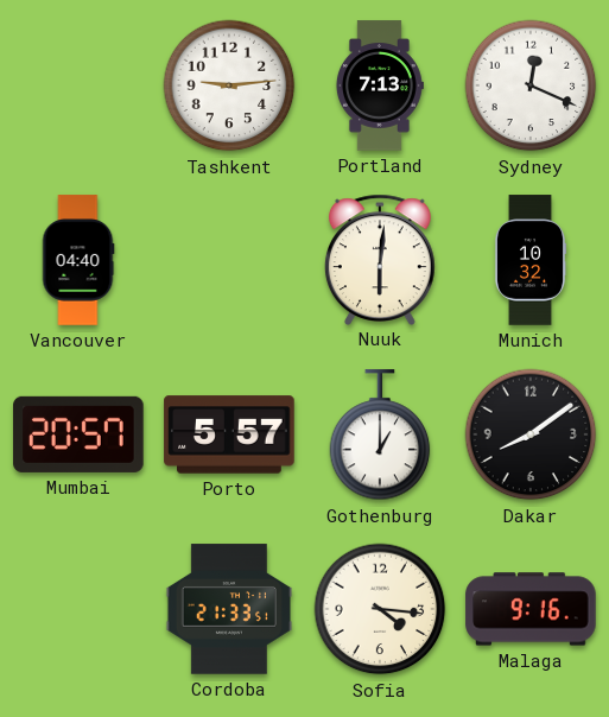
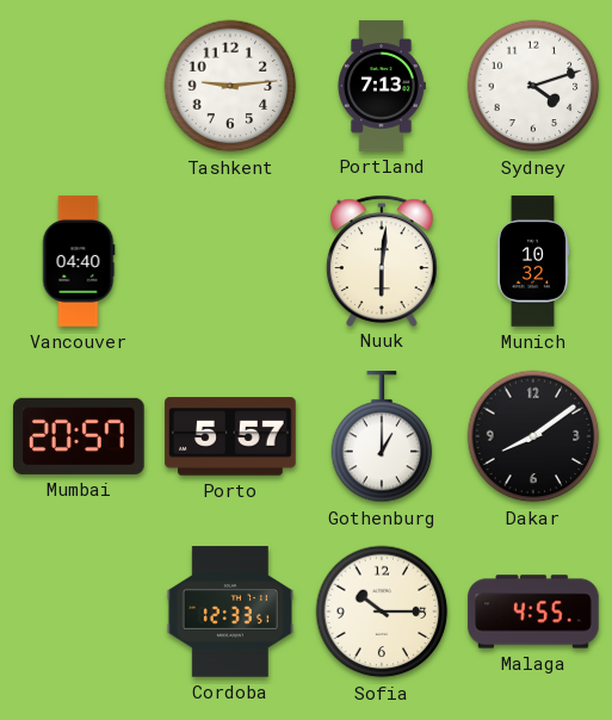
Sydney: 12:19 -> 4:12
Cordoba: 21:33 -> 12:33
Sofia: 4:16 -> 10:15
Malaga: 9:16 -> 4:55
